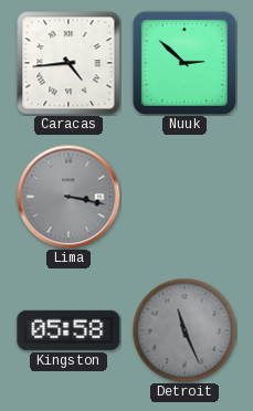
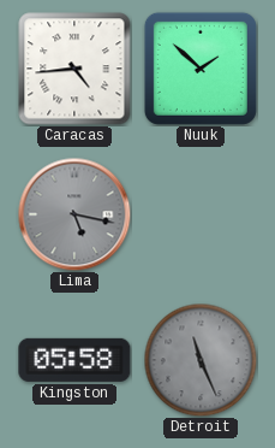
Nuuk: 2:52 -> 1:52
Lima: 3:17 -> 5:17
